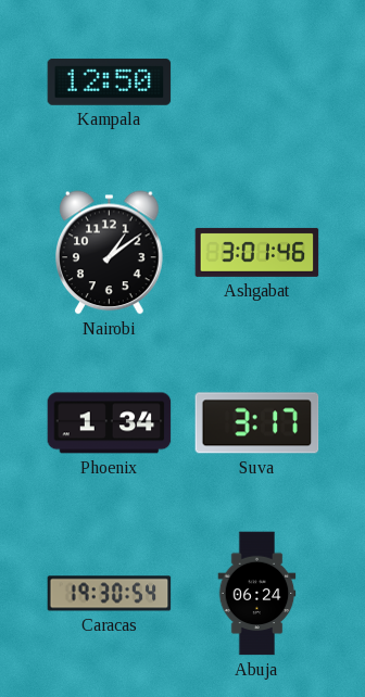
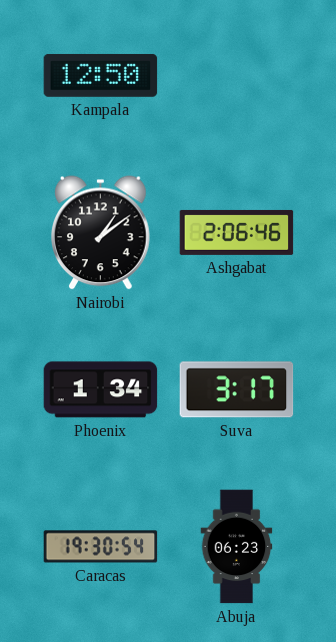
Ashgabat: 3:01 -> 2:06
Abuja: 06:24 -> 06:23
